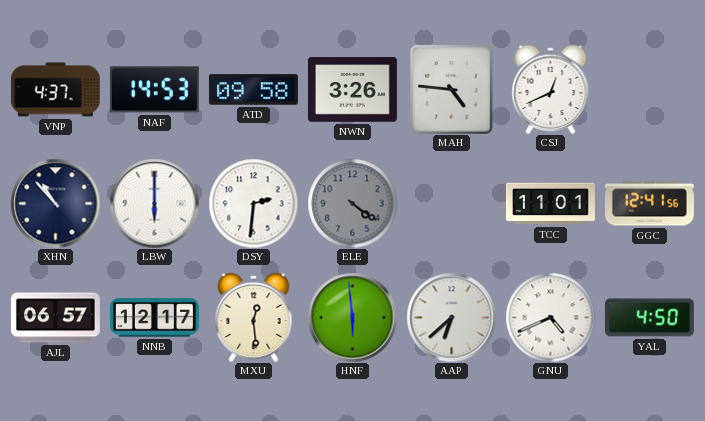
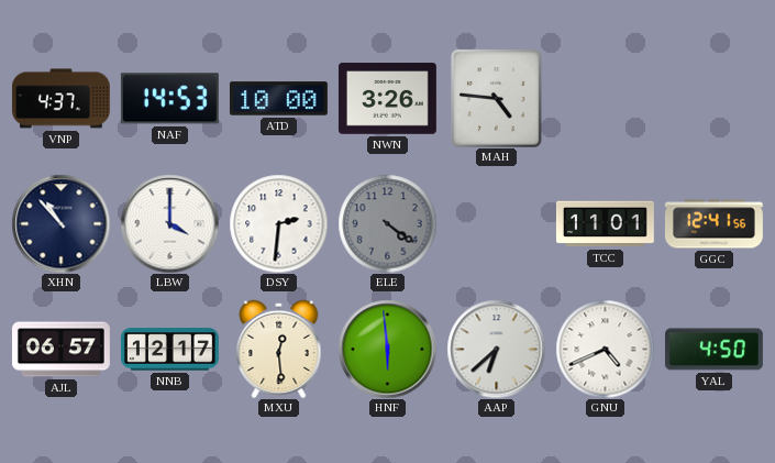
ATD: 09:58 -> 10:00
CSJ: 12:41 -> none
LBW: 6:00 -> 4:00
